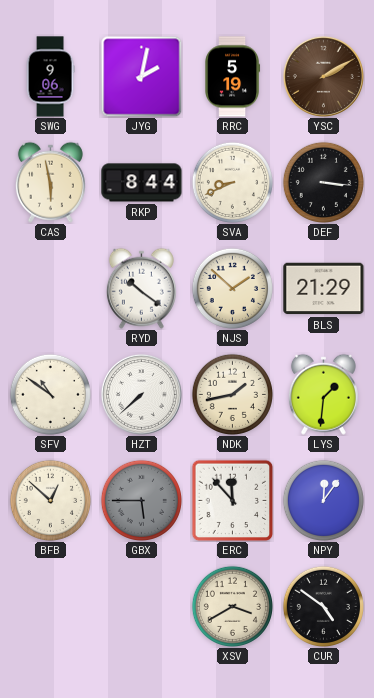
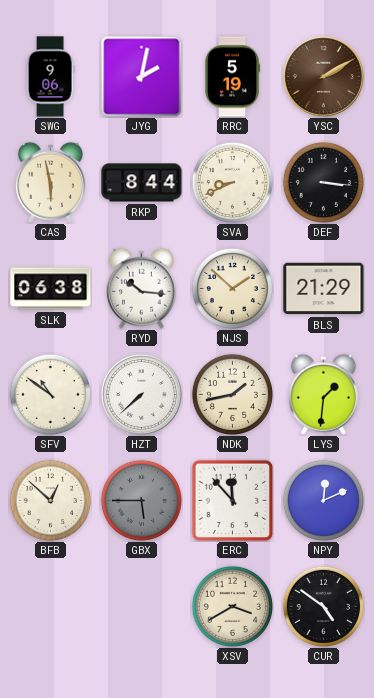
SLK: none -> 06:38
RYD: 10:21 -> 10:16
NPY: 12:06 -> 12:11
